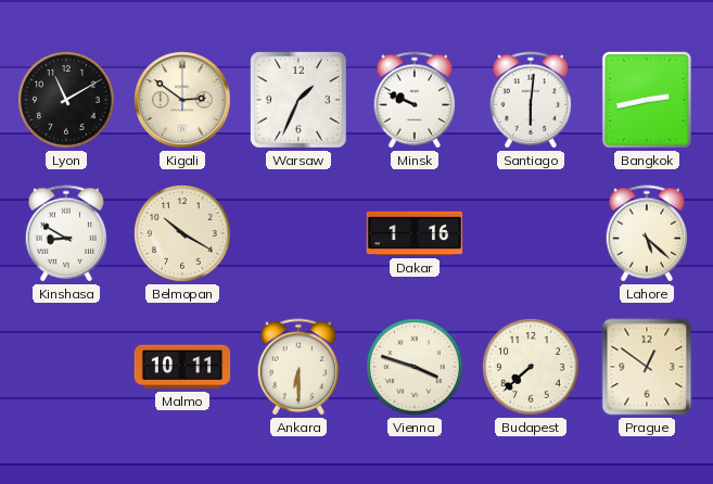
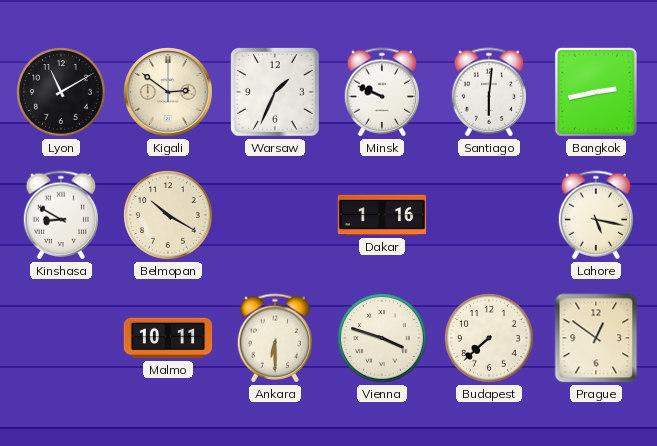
Lahore: 5:22 -> 5:17
